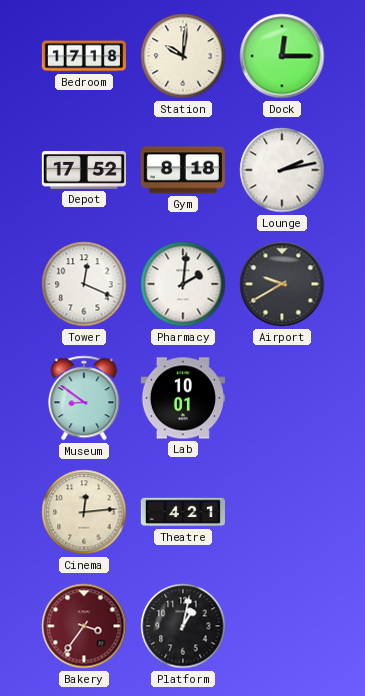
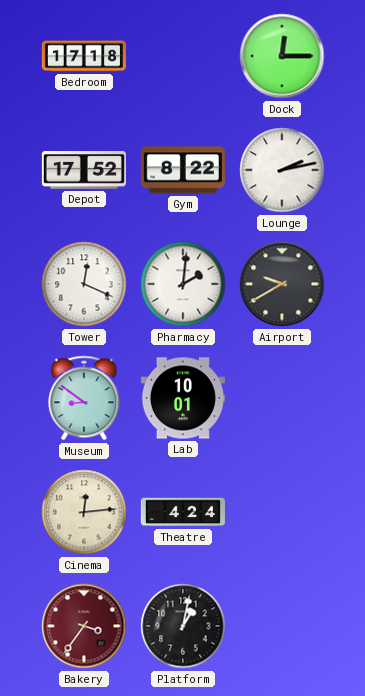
Station: 10:01 -> none
Gym: 8:18 -> 8:22
Theatre: 4:21 -> 4:24
